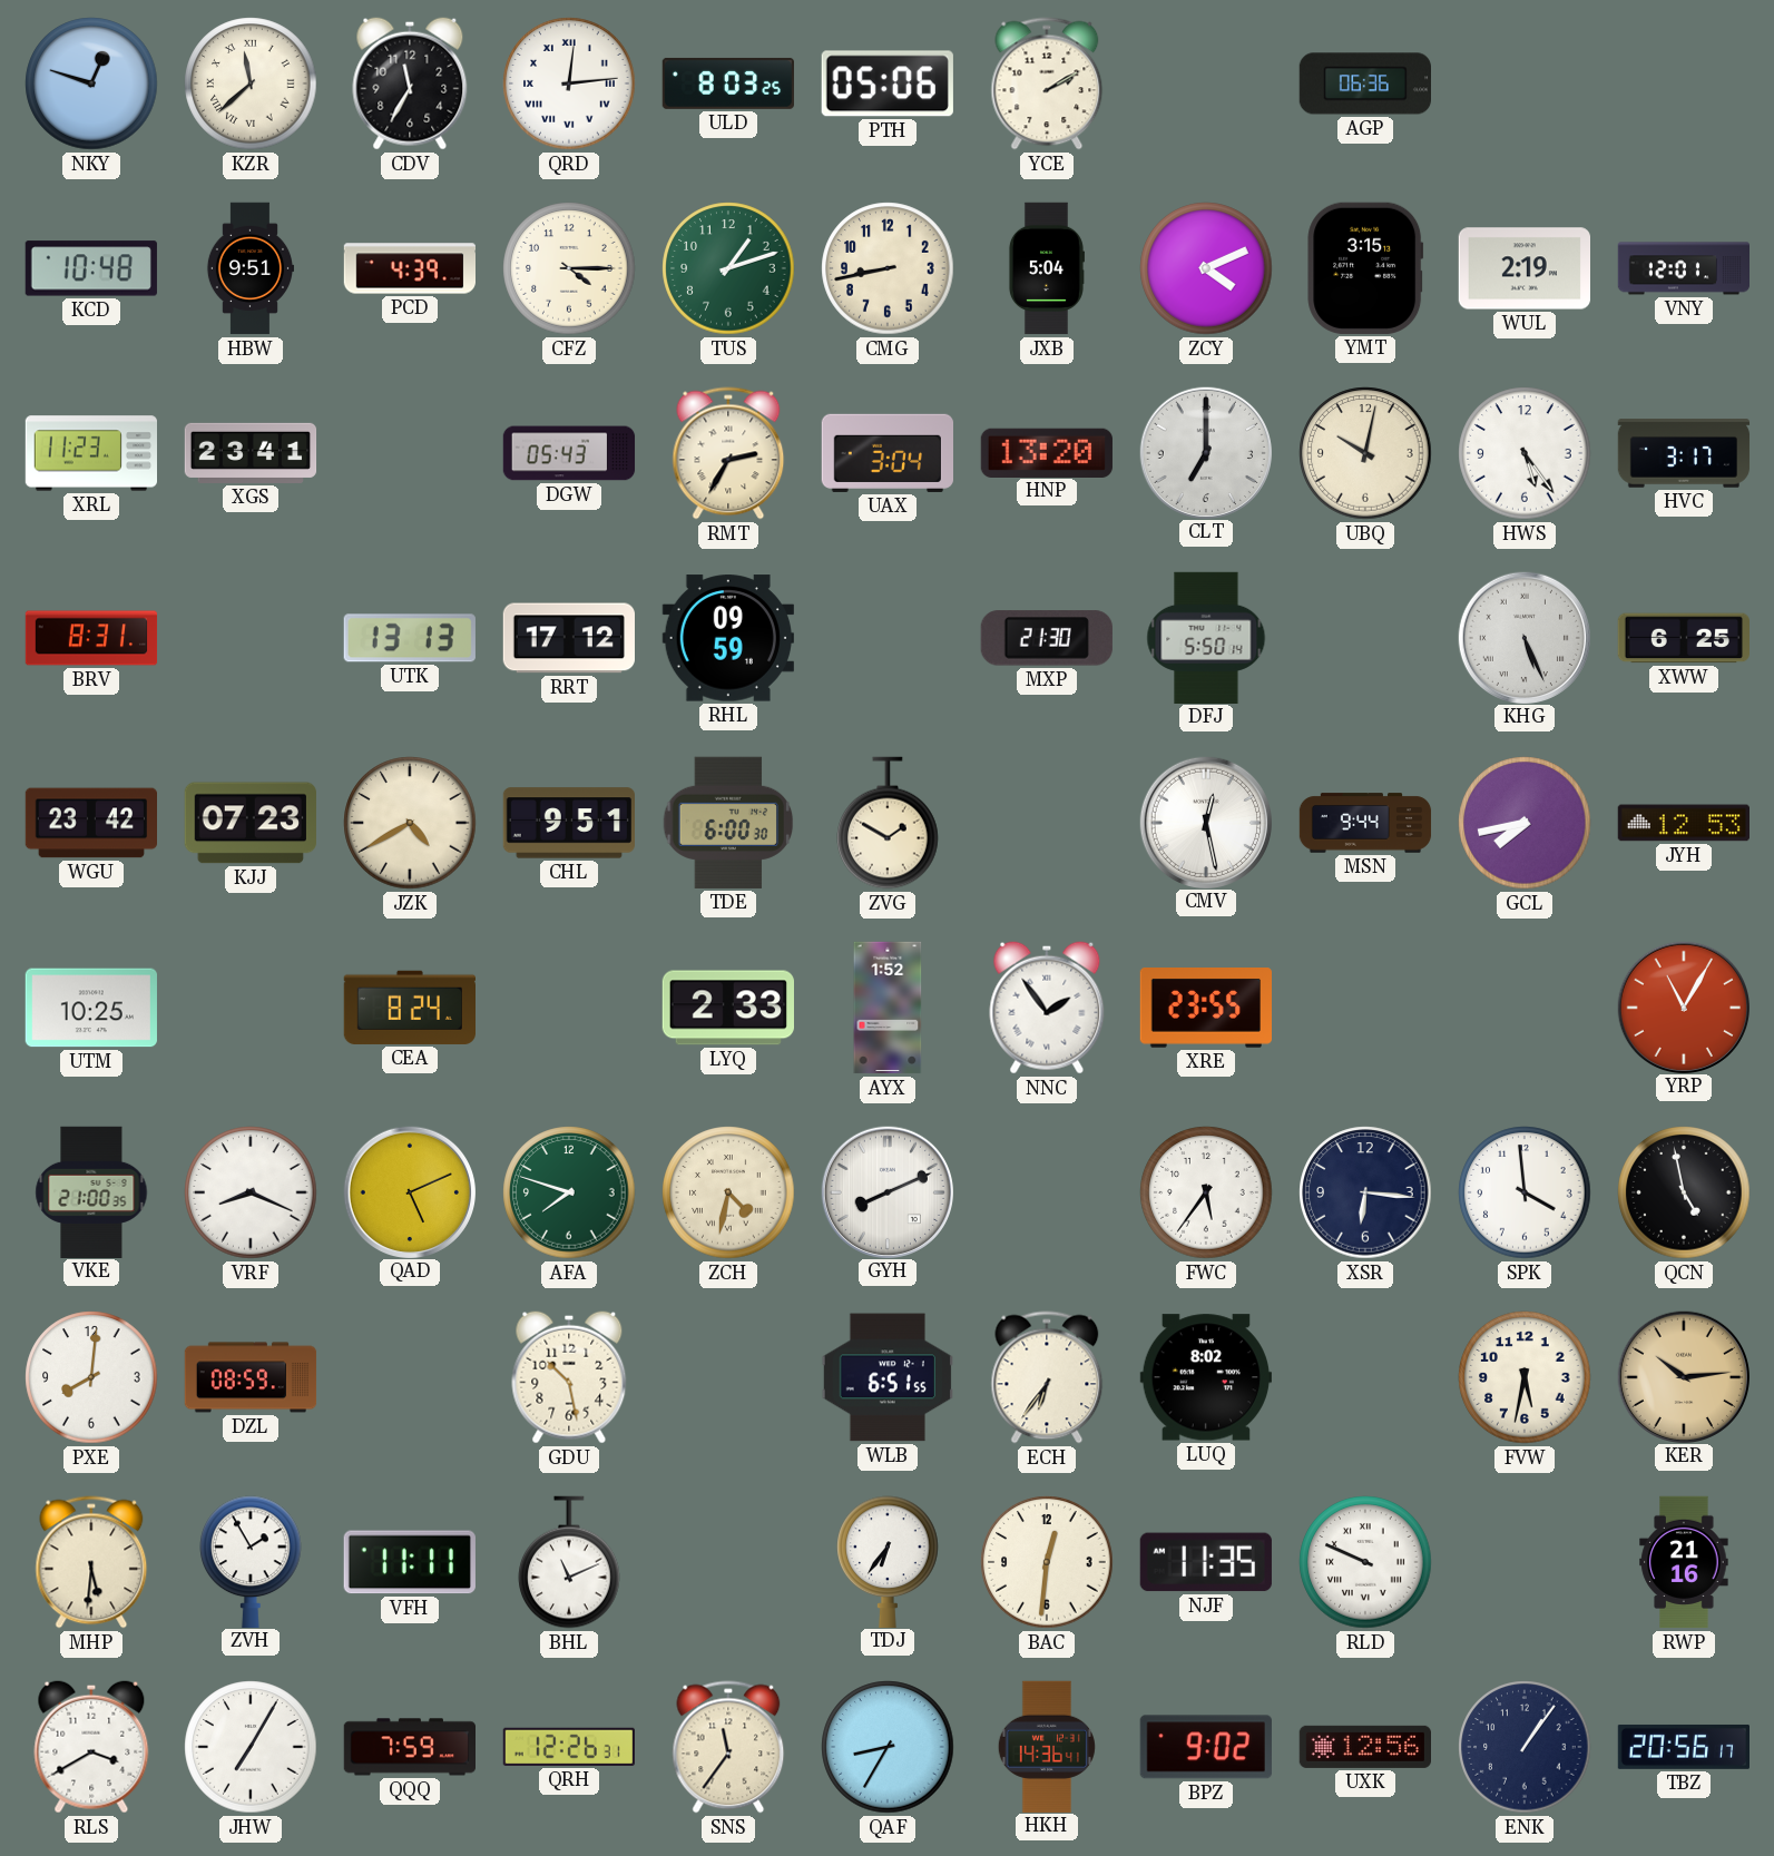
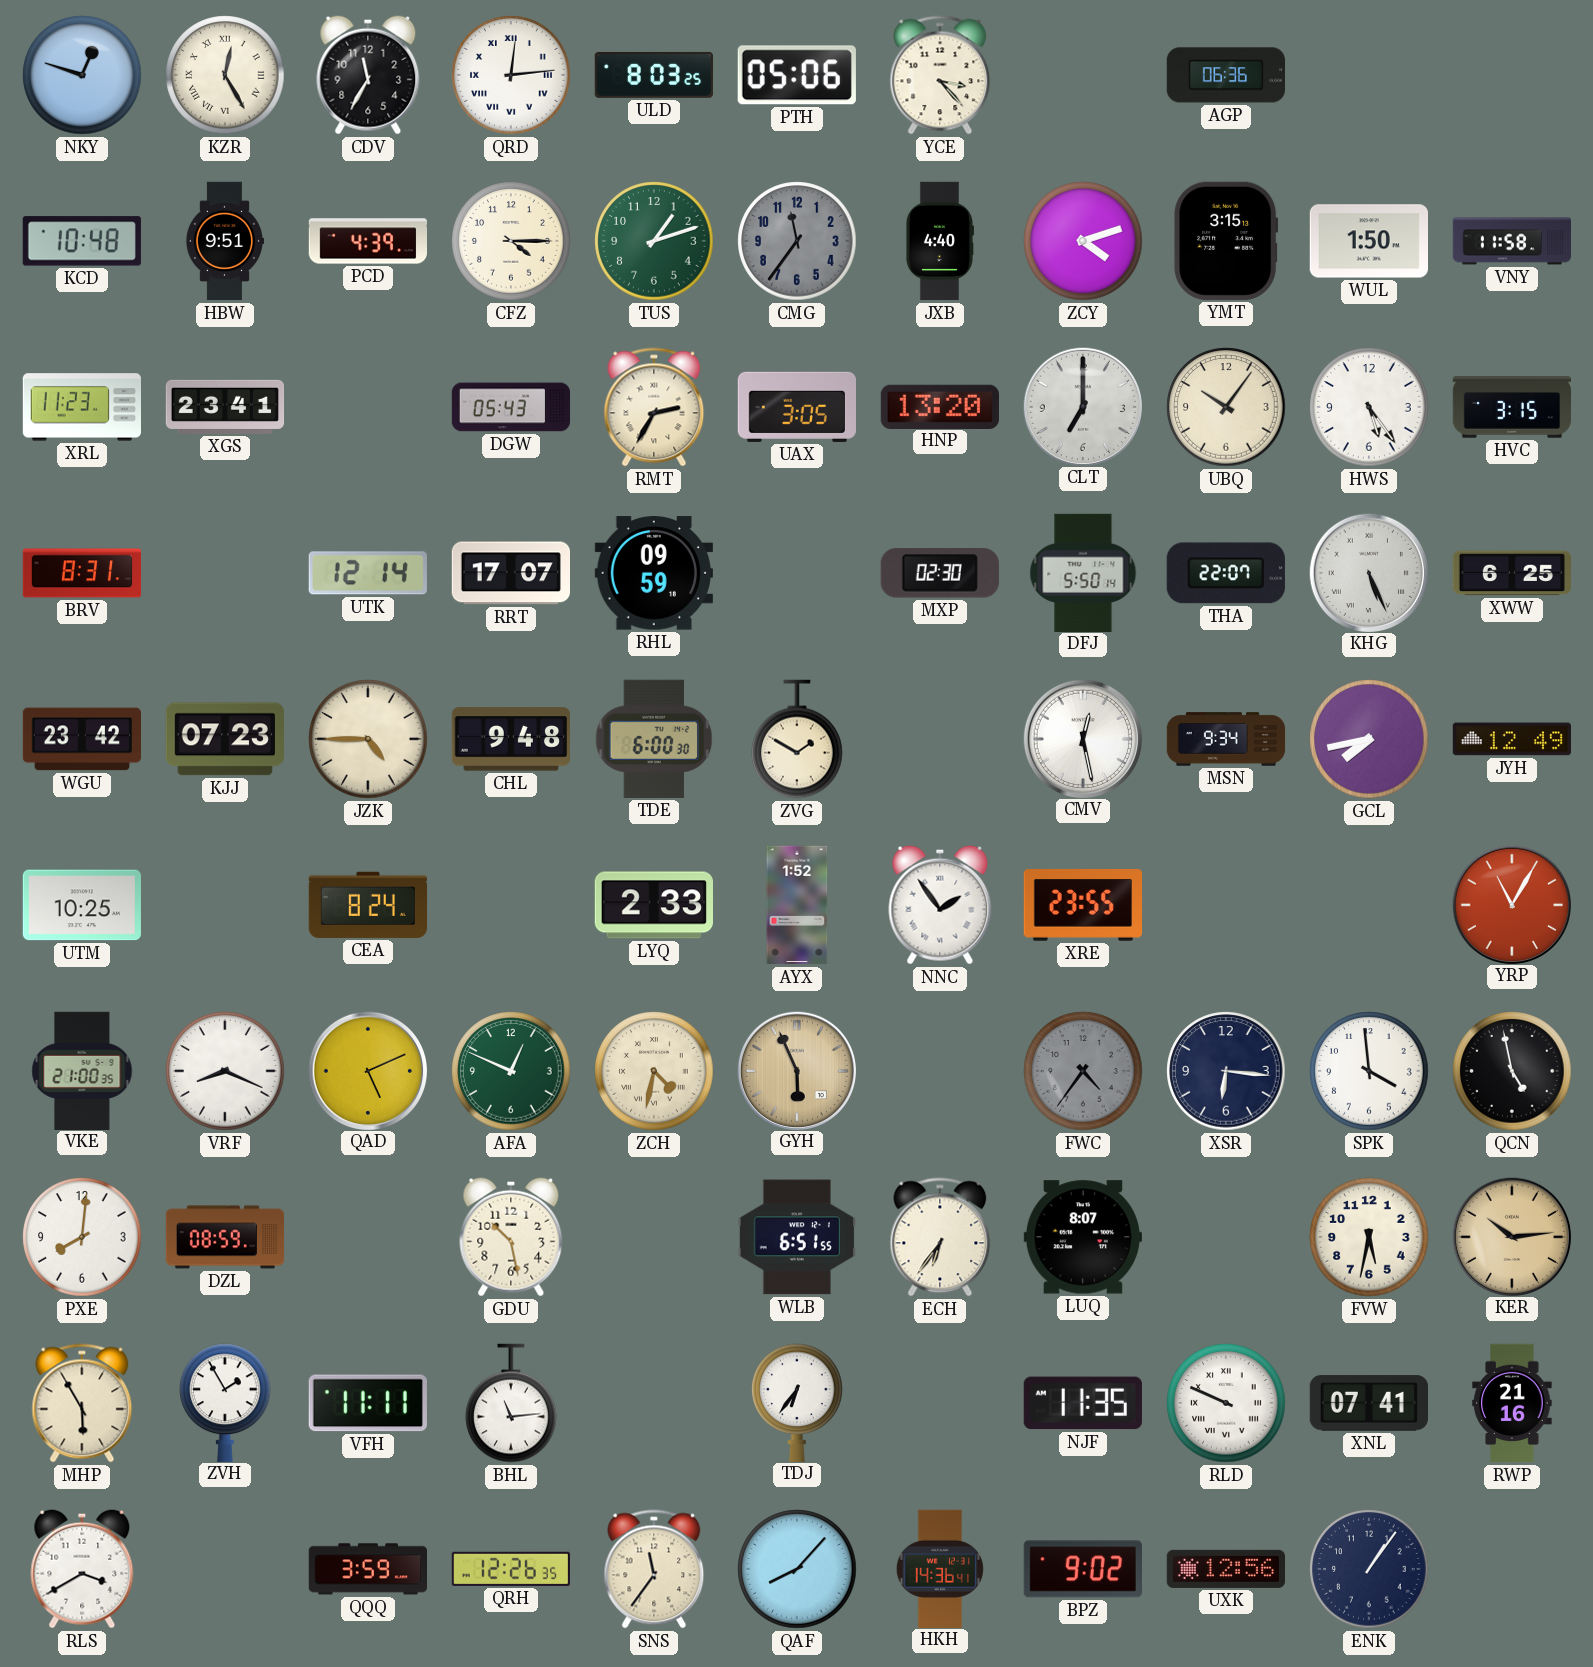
KZR: 11:38 -> 12:25
YCE: 2:10 -> 3:23
CMG: 8:43 -> 11:36
CMG dial: cream -> grey
JXB: 5:04 -> 4:40
ZCY: 4:11 -> 4:12
WUL: 2:19 -> 1:50
VNY: 12:01 -> 11:58
UAX: 3:04 -> 3:05
UBQ: 10:02 -> 10:06
HVC: 3:17 -> 3:15
UTK: 13:13 -> 12:14
RRT: 17:12 -> 17:07
MXP: 21:30 -> 02:30
THA: none -> 22:07
JZK: 4:40 -> 4:45
CHL: 9:51 -> 9:48
MSN: 9:44 -> 9:34
JYH: 12:53 -> 12:49
AFA: 7:48 -> 12:49
GYH: 8:11 -> 5:56
GYH dial: white -> champagne
FWC: 5:36 -> 4:36
FWC dial: white -> grey
LUQ: 8:02 -> 8:07
MHP: 5:31 -> 5:55
BHL: 11:11 -> 11:14
BAC: 12:31 -> none
XNL: none -> 07:41
JHW: 7:05 -> none
QQQ: 7:59 -> 3:59
QRH: 12:26:31 -> 12:26:35
QAF: 8:35 -> 8:07
TBZ: 20:56 -> none
